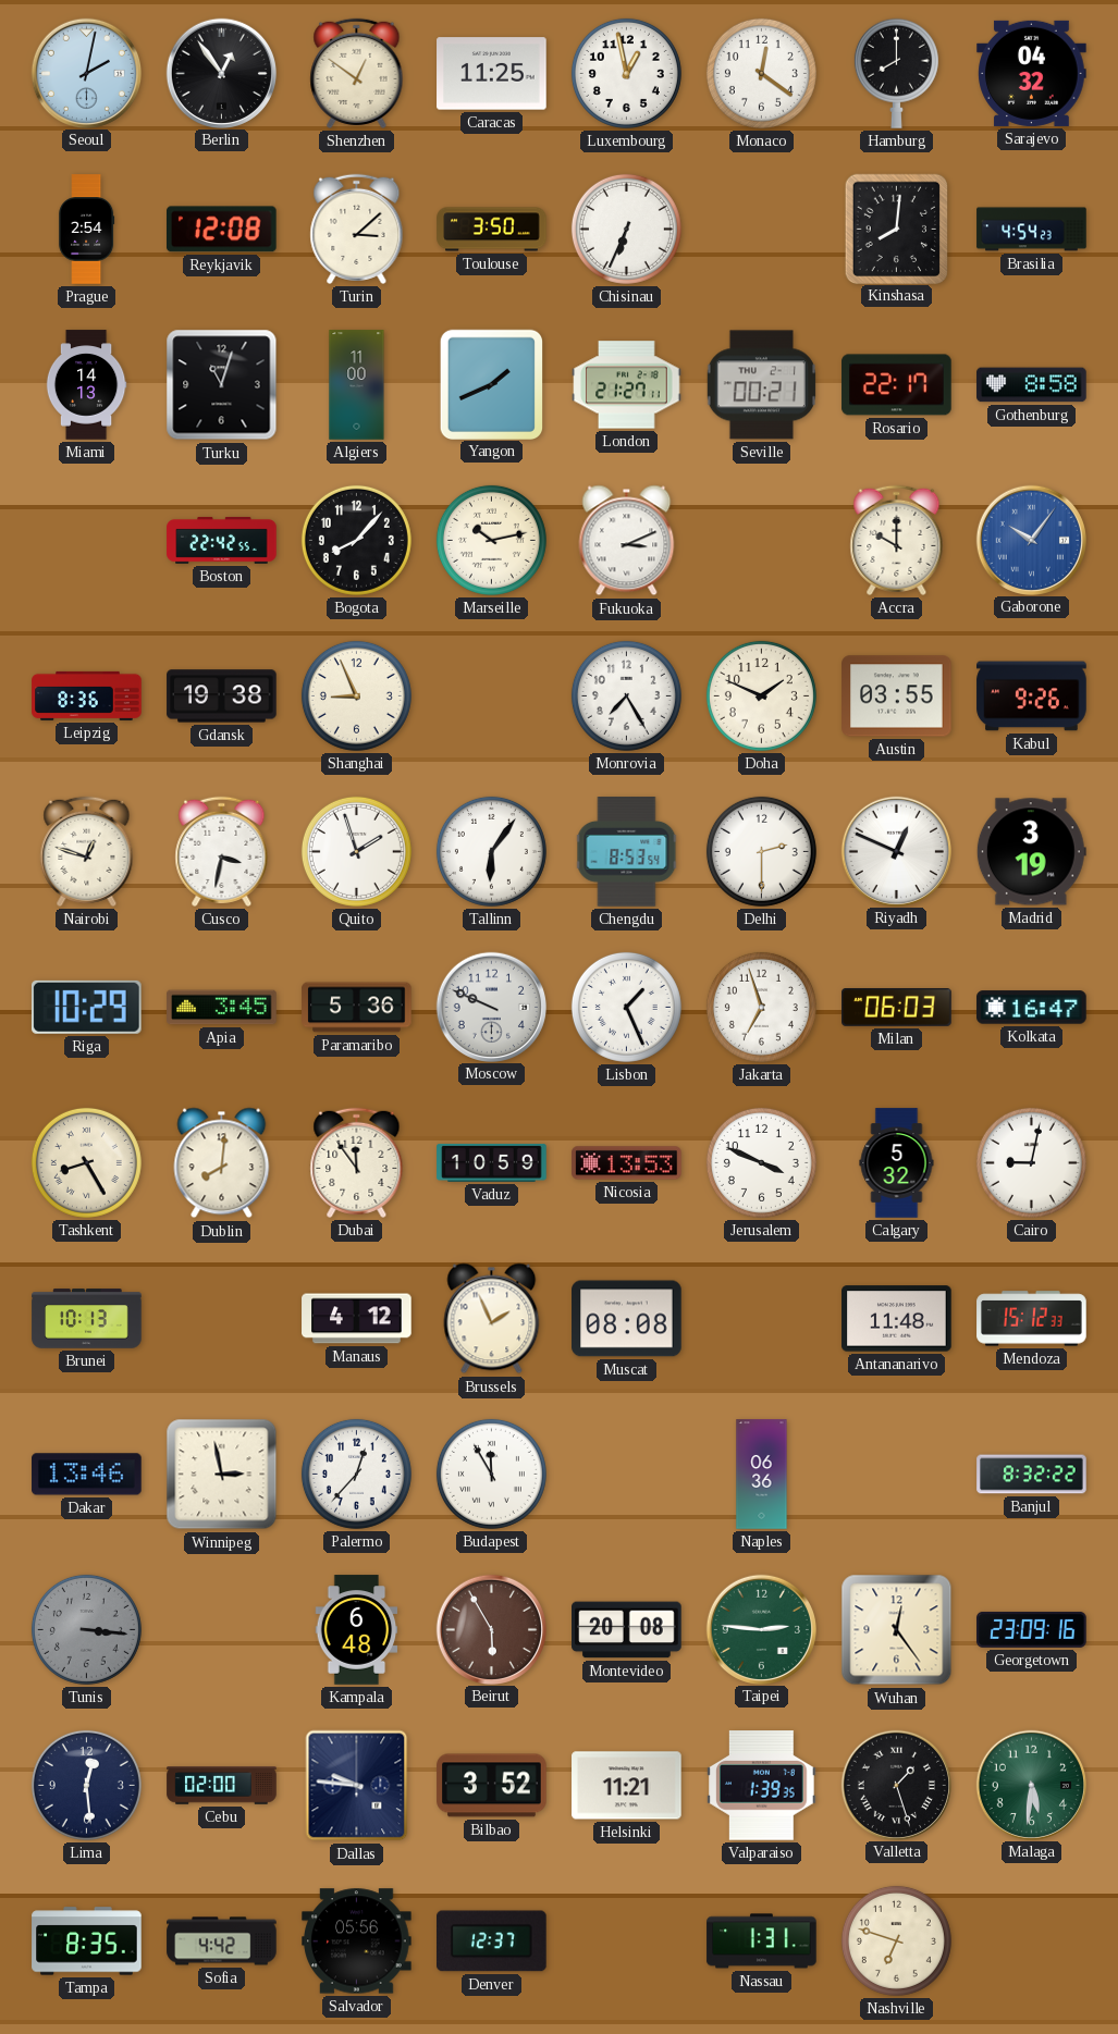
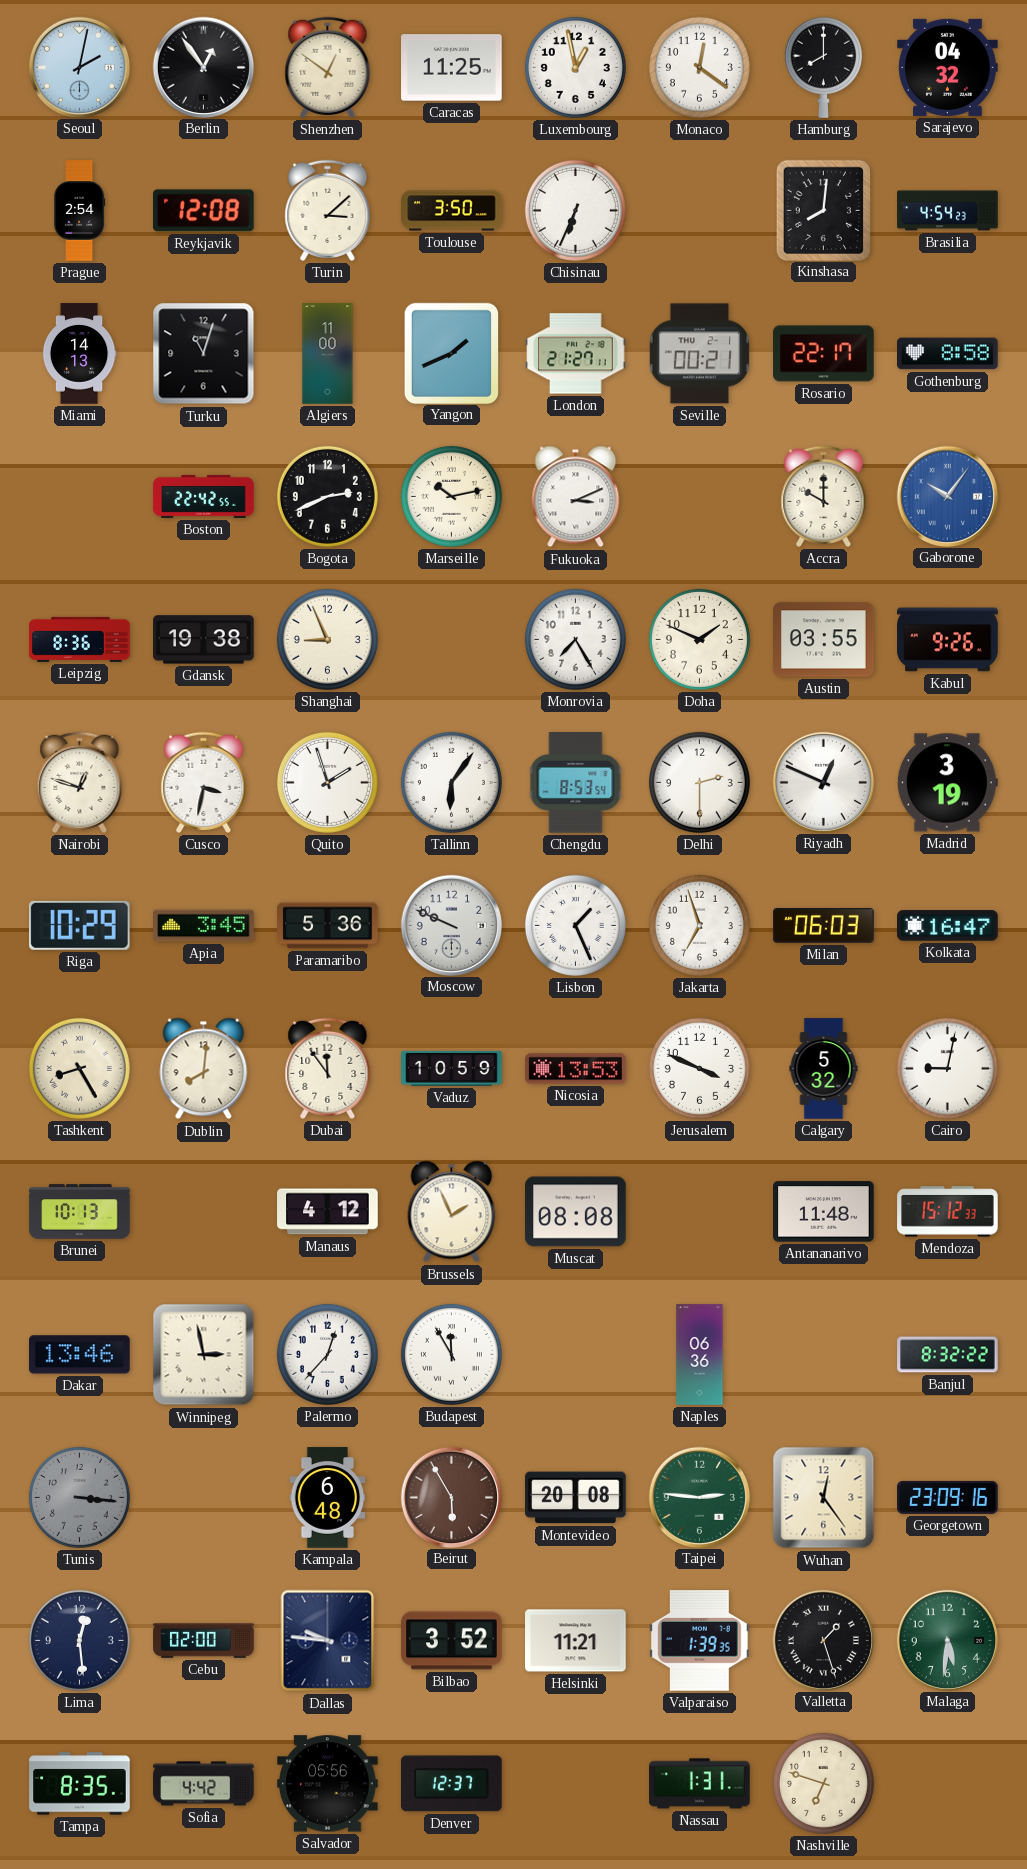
Bogota: 8:07 -> 2:41
